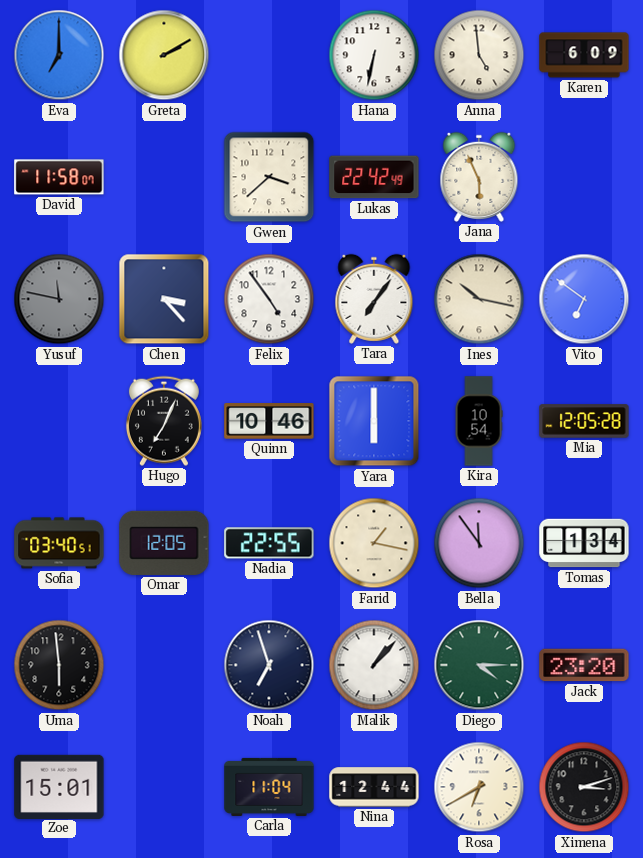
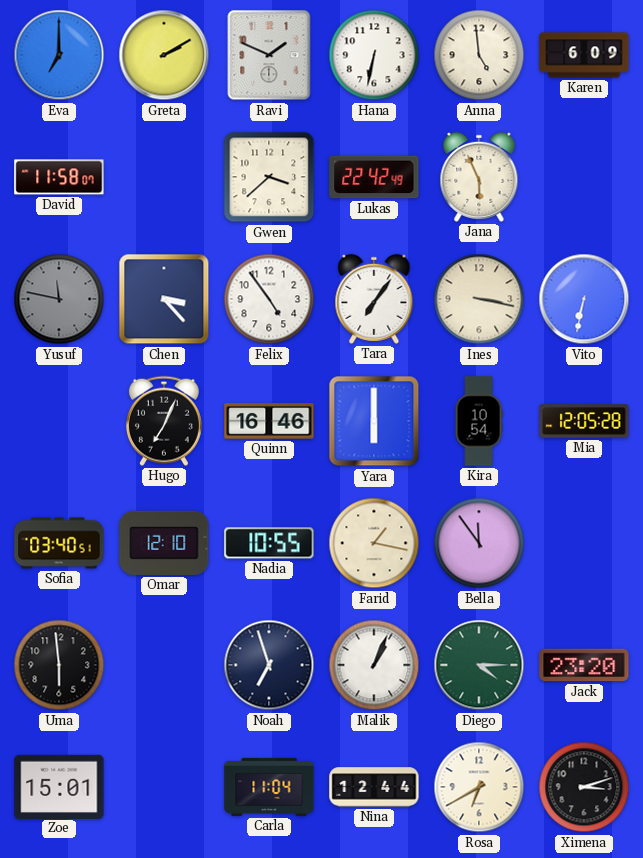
Ravi: none -> 1:49
Ines: 10:17 -> 3:17
Vito: 6:51 -> 6:32
Quinn: 10:46 -> 16:46
Omar: 12:05 -> 12:10
Nadia: 22:55 -> 10:55
Tomas: 1:34 -> none
Malik: 1:07 -> 1:04
